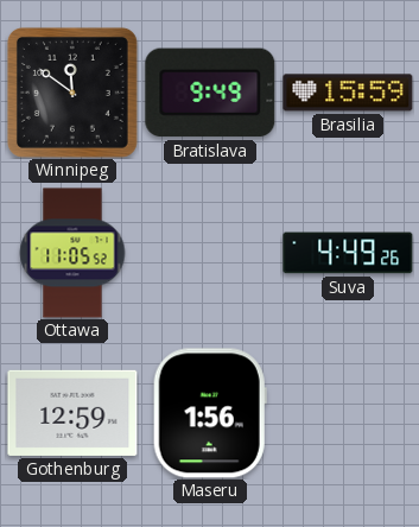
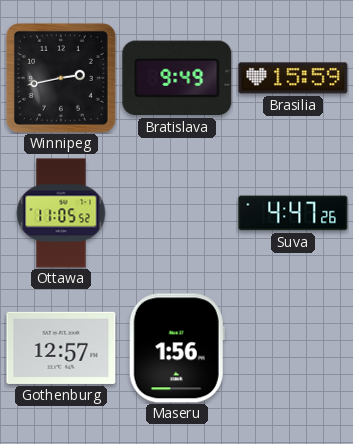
Winnipeg: 11:51 -> 2:43
Suva: 4:49 -> 4:47
Gothenburg: 12:59 -> 12:57
